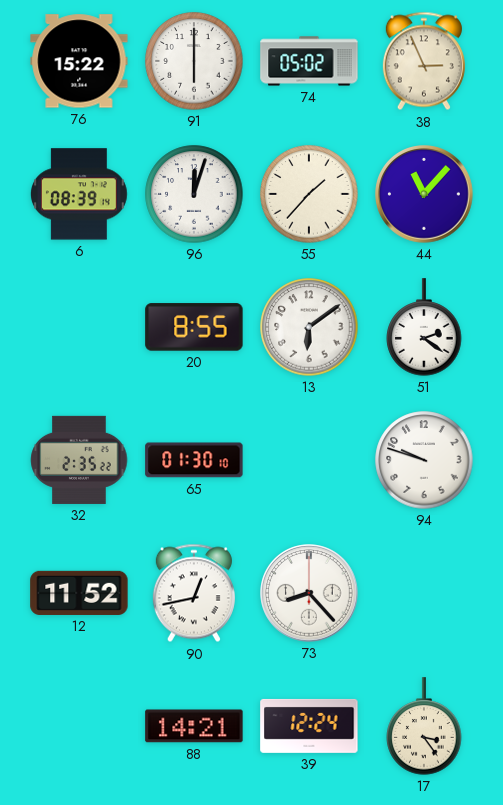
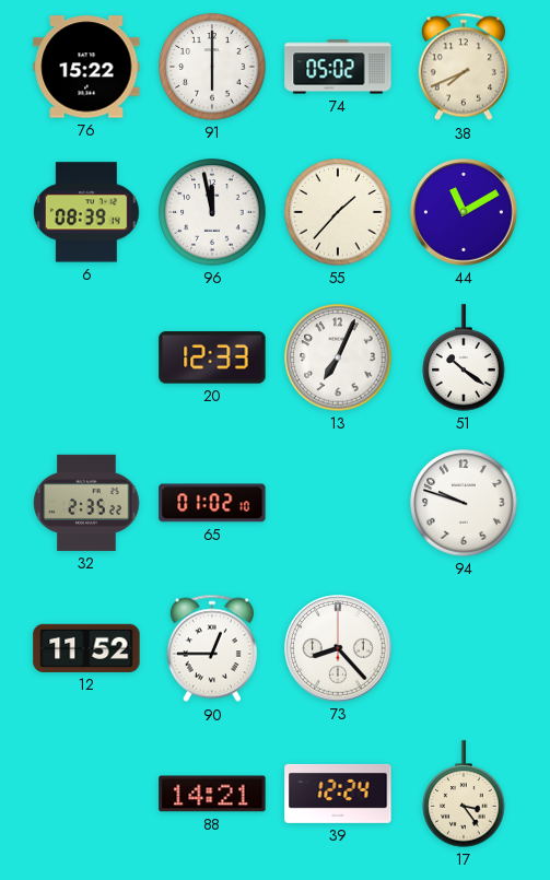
38: 2:56 -> 7:41
96: 12:03 -> 11:58
44: 11:07 -> 11:10
20: 8:55 -> 12:33
13: 6:09 -> 7:04
51: 2:21 -> 10:21
65: 01:30 -> 01:02
90: 12:43 -> 12:45
